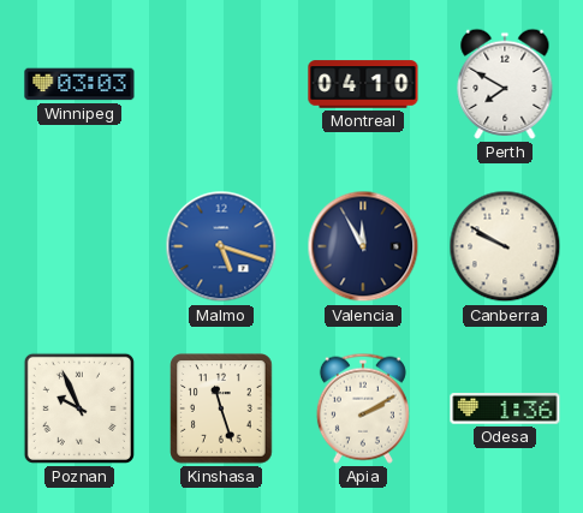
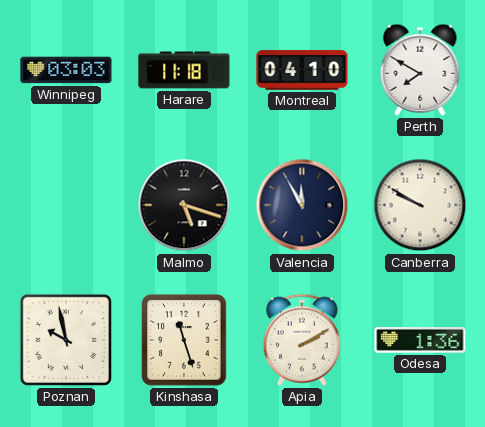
Harare: none -> 11:18
Malmo dial: blue -> black
Poznan: 9:56 -> 9:58
